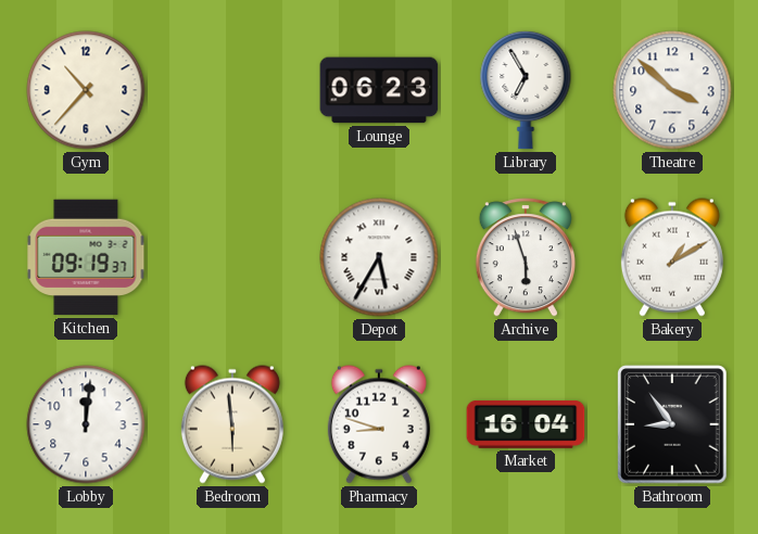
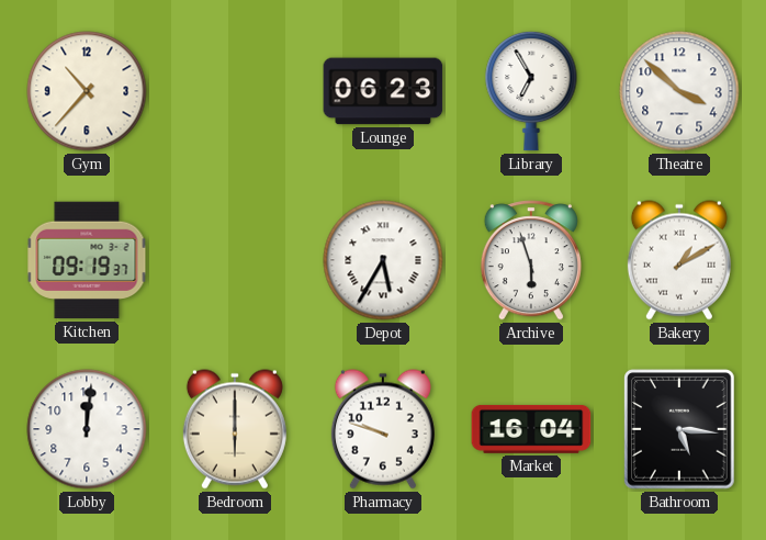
Bedroom: 5:59 -> 6:00
Pharmacy: 8:48 -> 9:48
Bathroom: 8:54 -> 5:16
